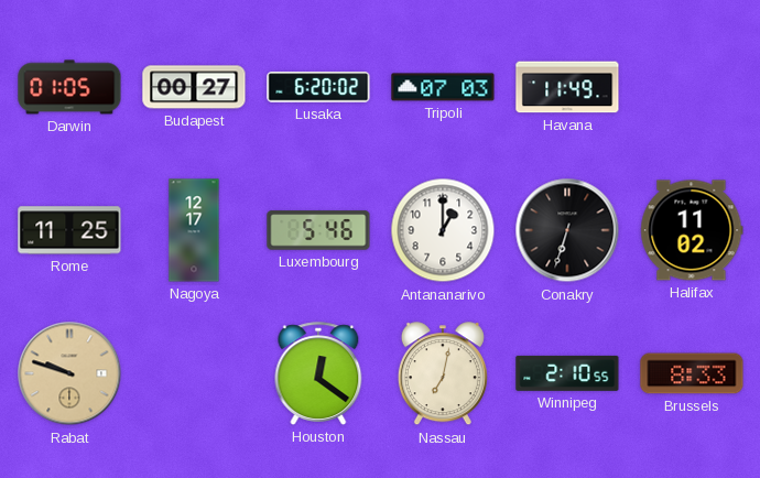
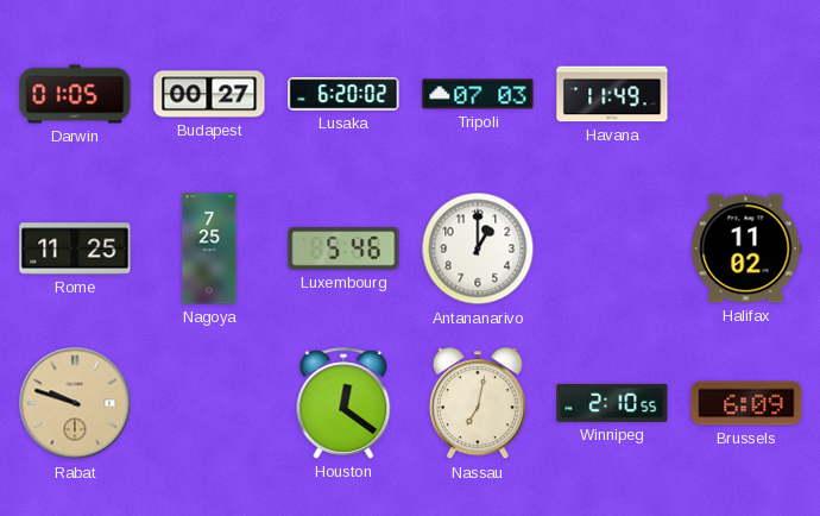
Nagoya: 12:17 -> 7:25
Conakry: 6:33 -> none
Brussels: 8:33 -> 6:09
